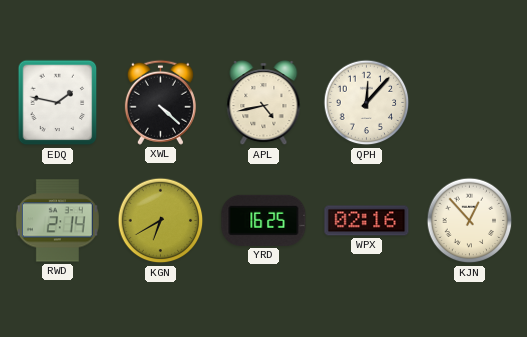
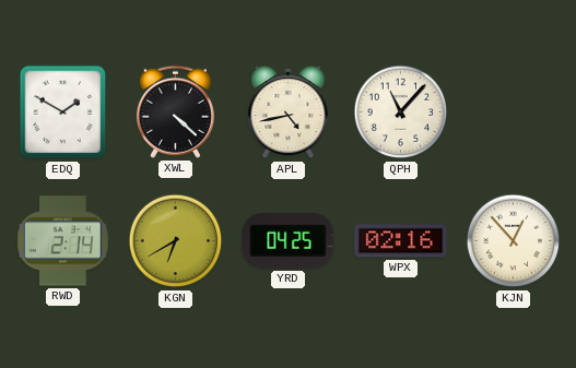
EDQ: 1:47 -> 1:50
QPH: 12:07 -> 11:07
YRD: 16:25 -> 04:25
